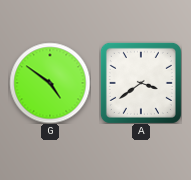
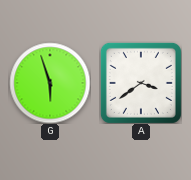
G: 4:51 -> 5:57
